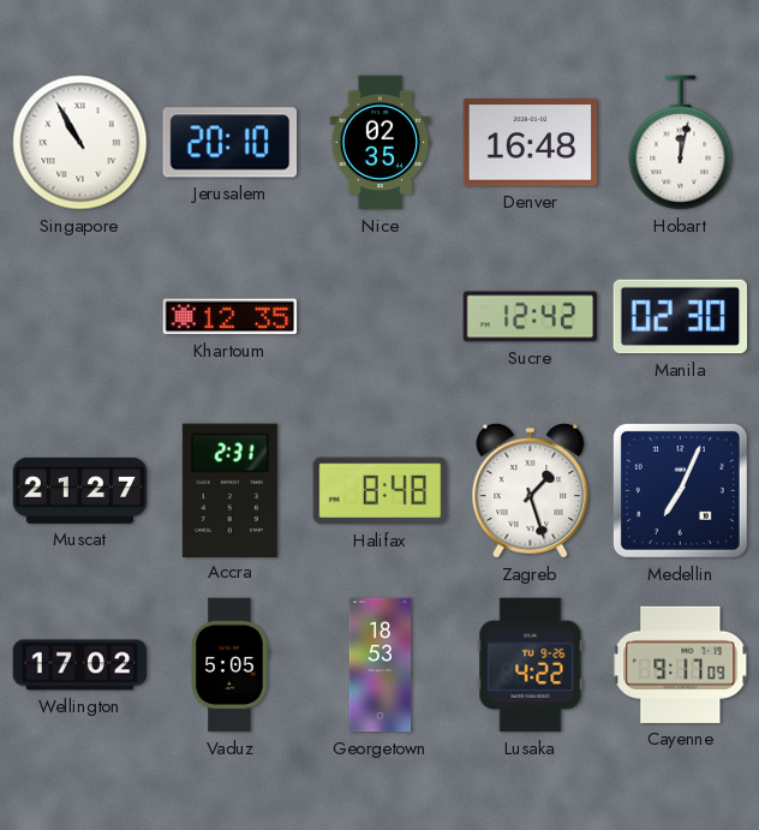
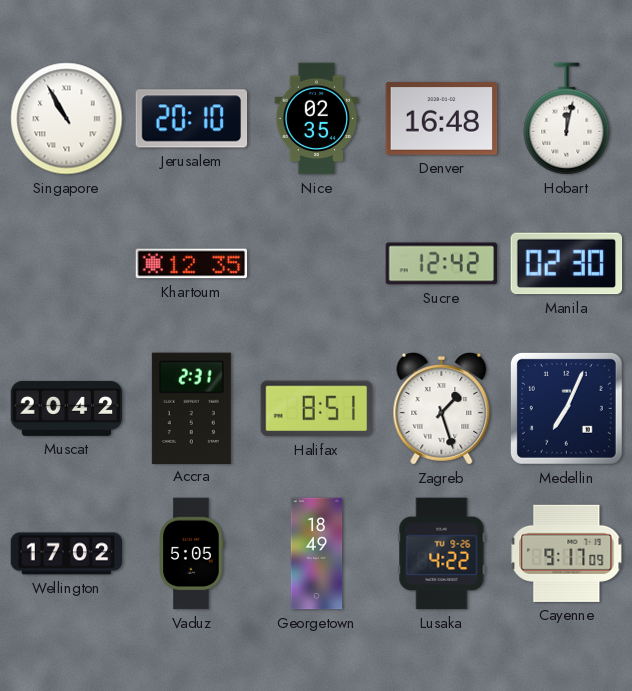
Muscat: 21:27 -> 20:42
Halifax: 8:48 -> 8:51
Georgetown: 18:53 -> 18:49
